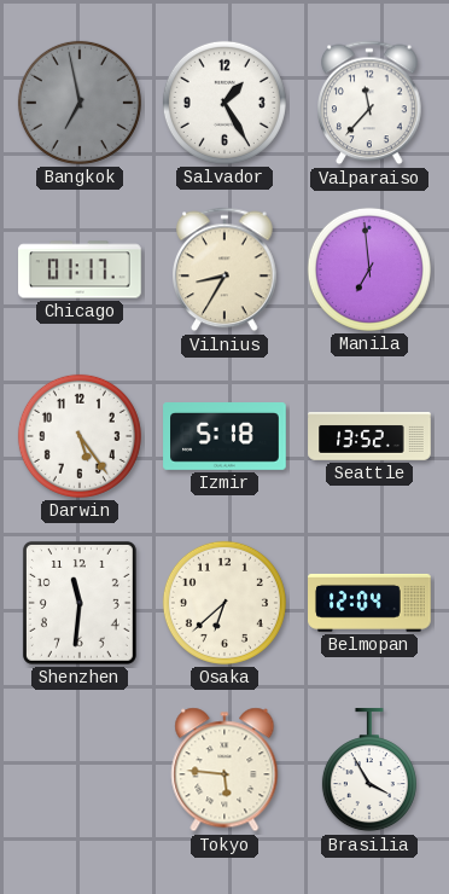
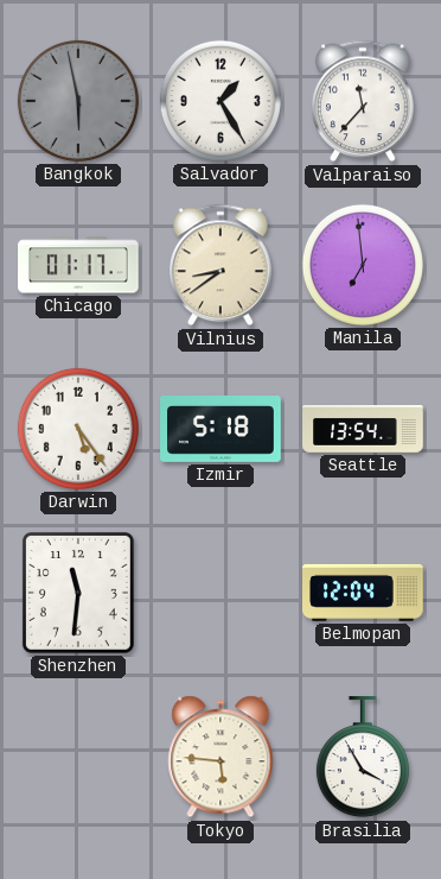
Bangkok: 6:58 -> 5:58
Vilnius: 8:35 -> 8:39
Seattle: 13:52 -> 13:54
Osaka: 6:38 -> none
